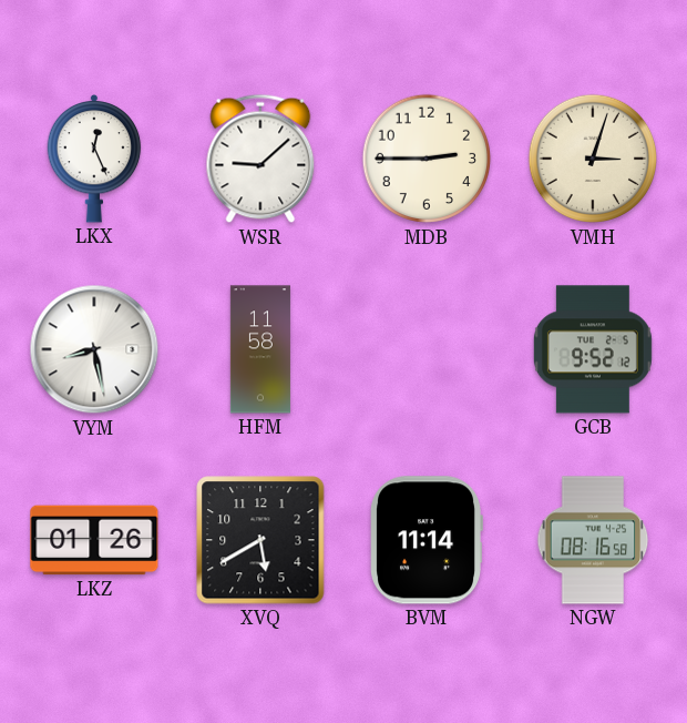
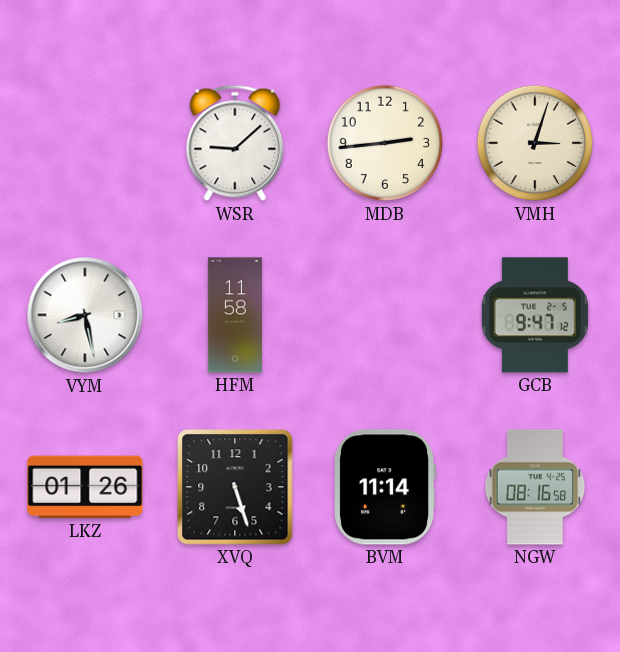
LKX: 12:26 -> none
MDB: 2:45 -> 2:44
GCB: 9:52 -> 9:47
XVQ: 5:40 -> 5:27
